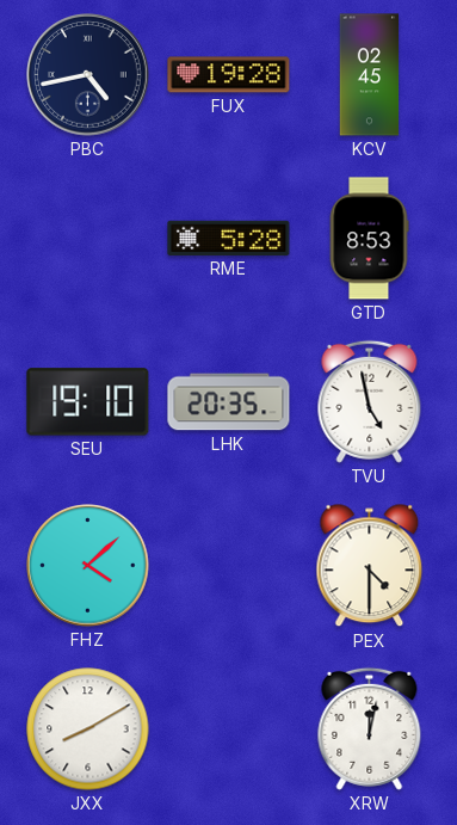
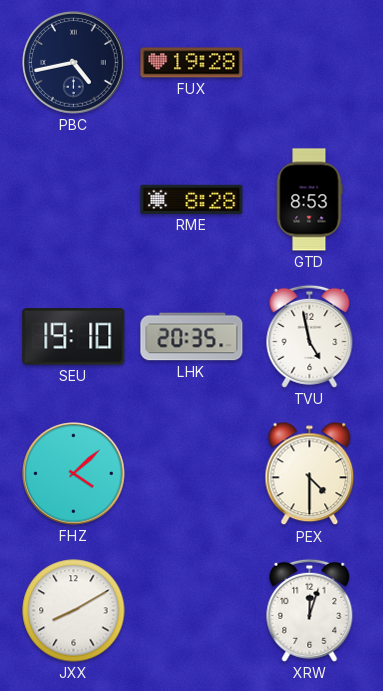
KCV: 02:45 -> none
RME: 5:28 -> 8:28
XRW: 12:02 -> 12:03
